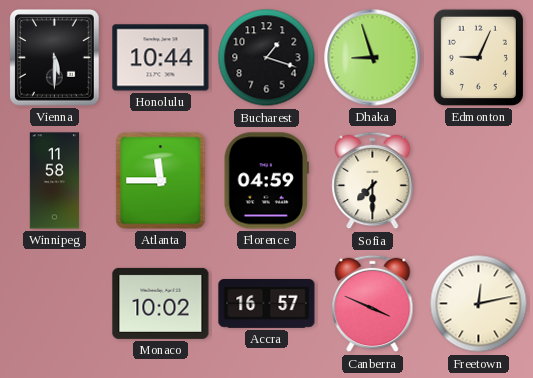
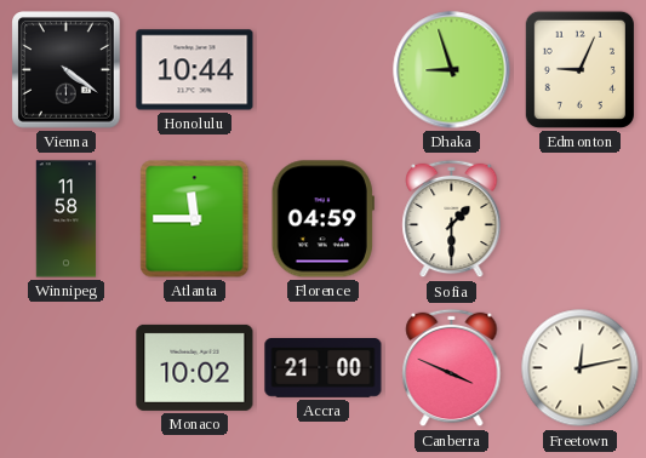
Vienna: 5:30 -> 4:21
Bucharest: 1:18 -> none
Sofia: 7:30 -> 1:30
Accra: 16:57 -> 21:00
